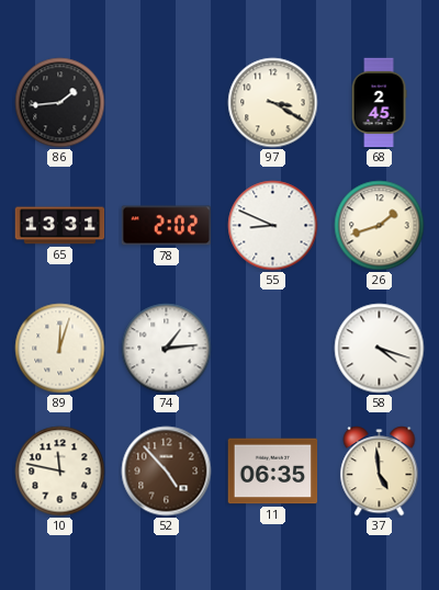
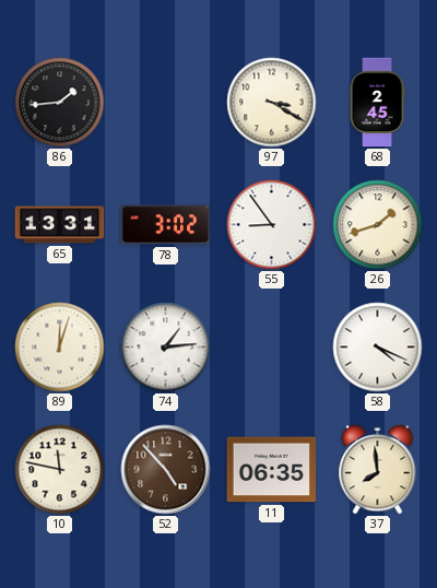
78: 2:02 -> 3:02
55: 8:49 -> 8:54
58: 4:18 -> 4:19
37: 4:59 -> 7:59
